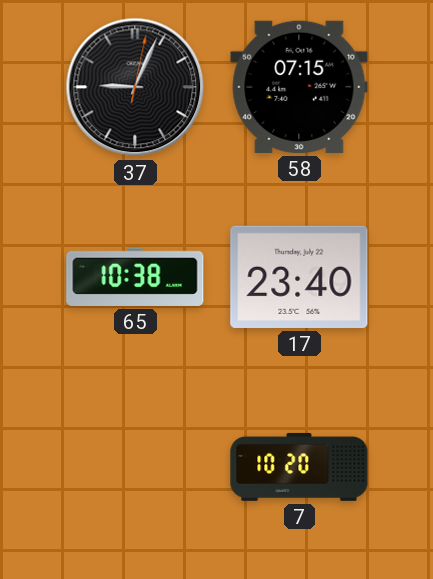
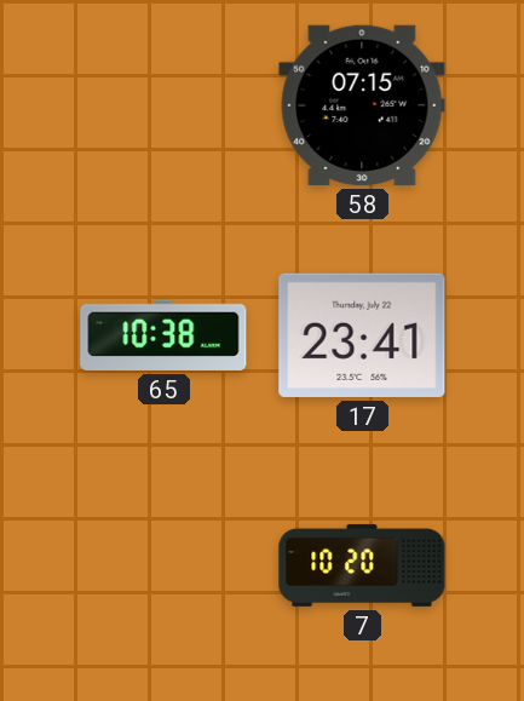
37: 9:04 -> none
17: 23:40 -> 23:41
